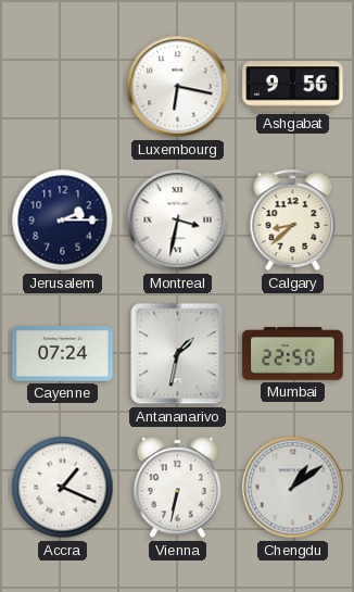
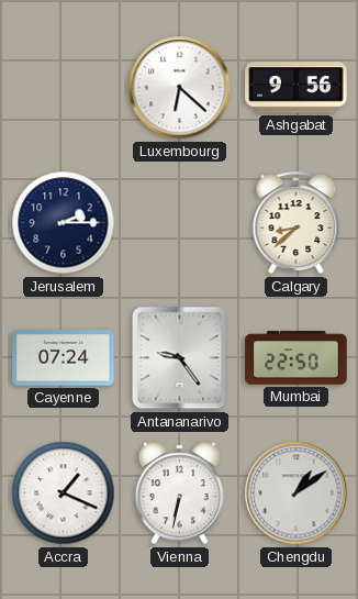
Luxembourg: 6:17 -> 6:22
Montreal: 3:32 -> none
Antananarivo: 1:32 -> 9:24
